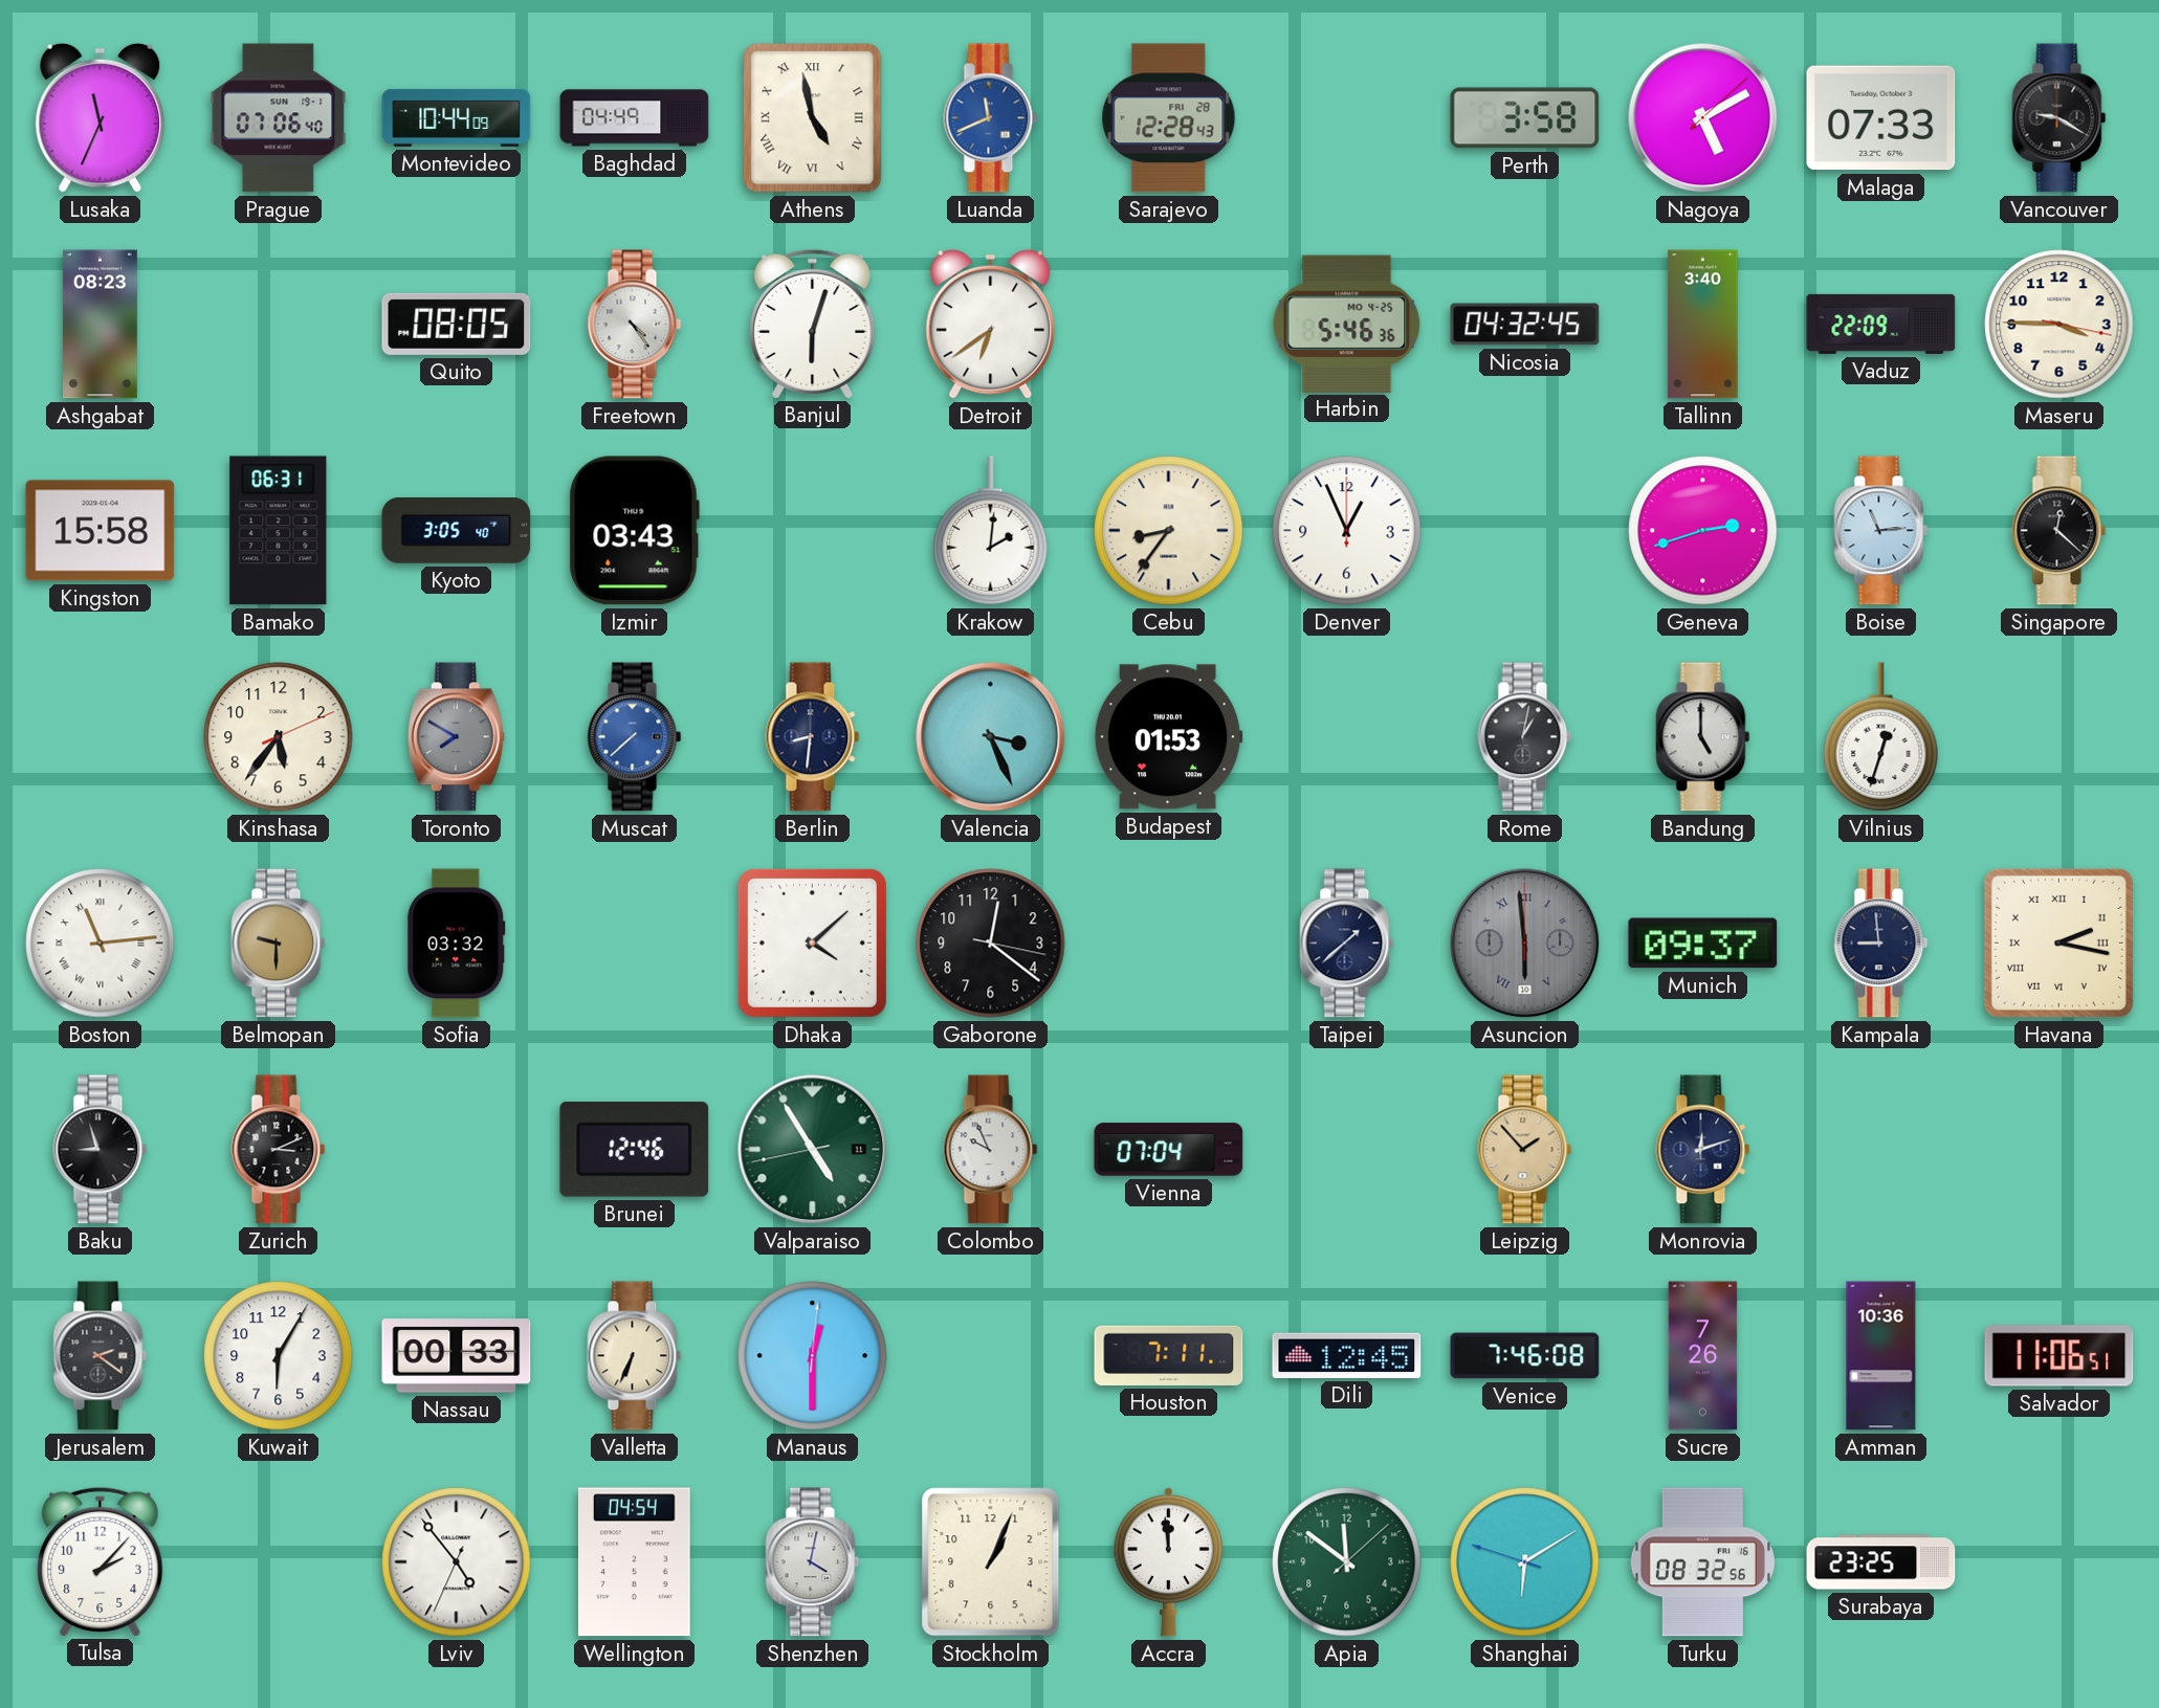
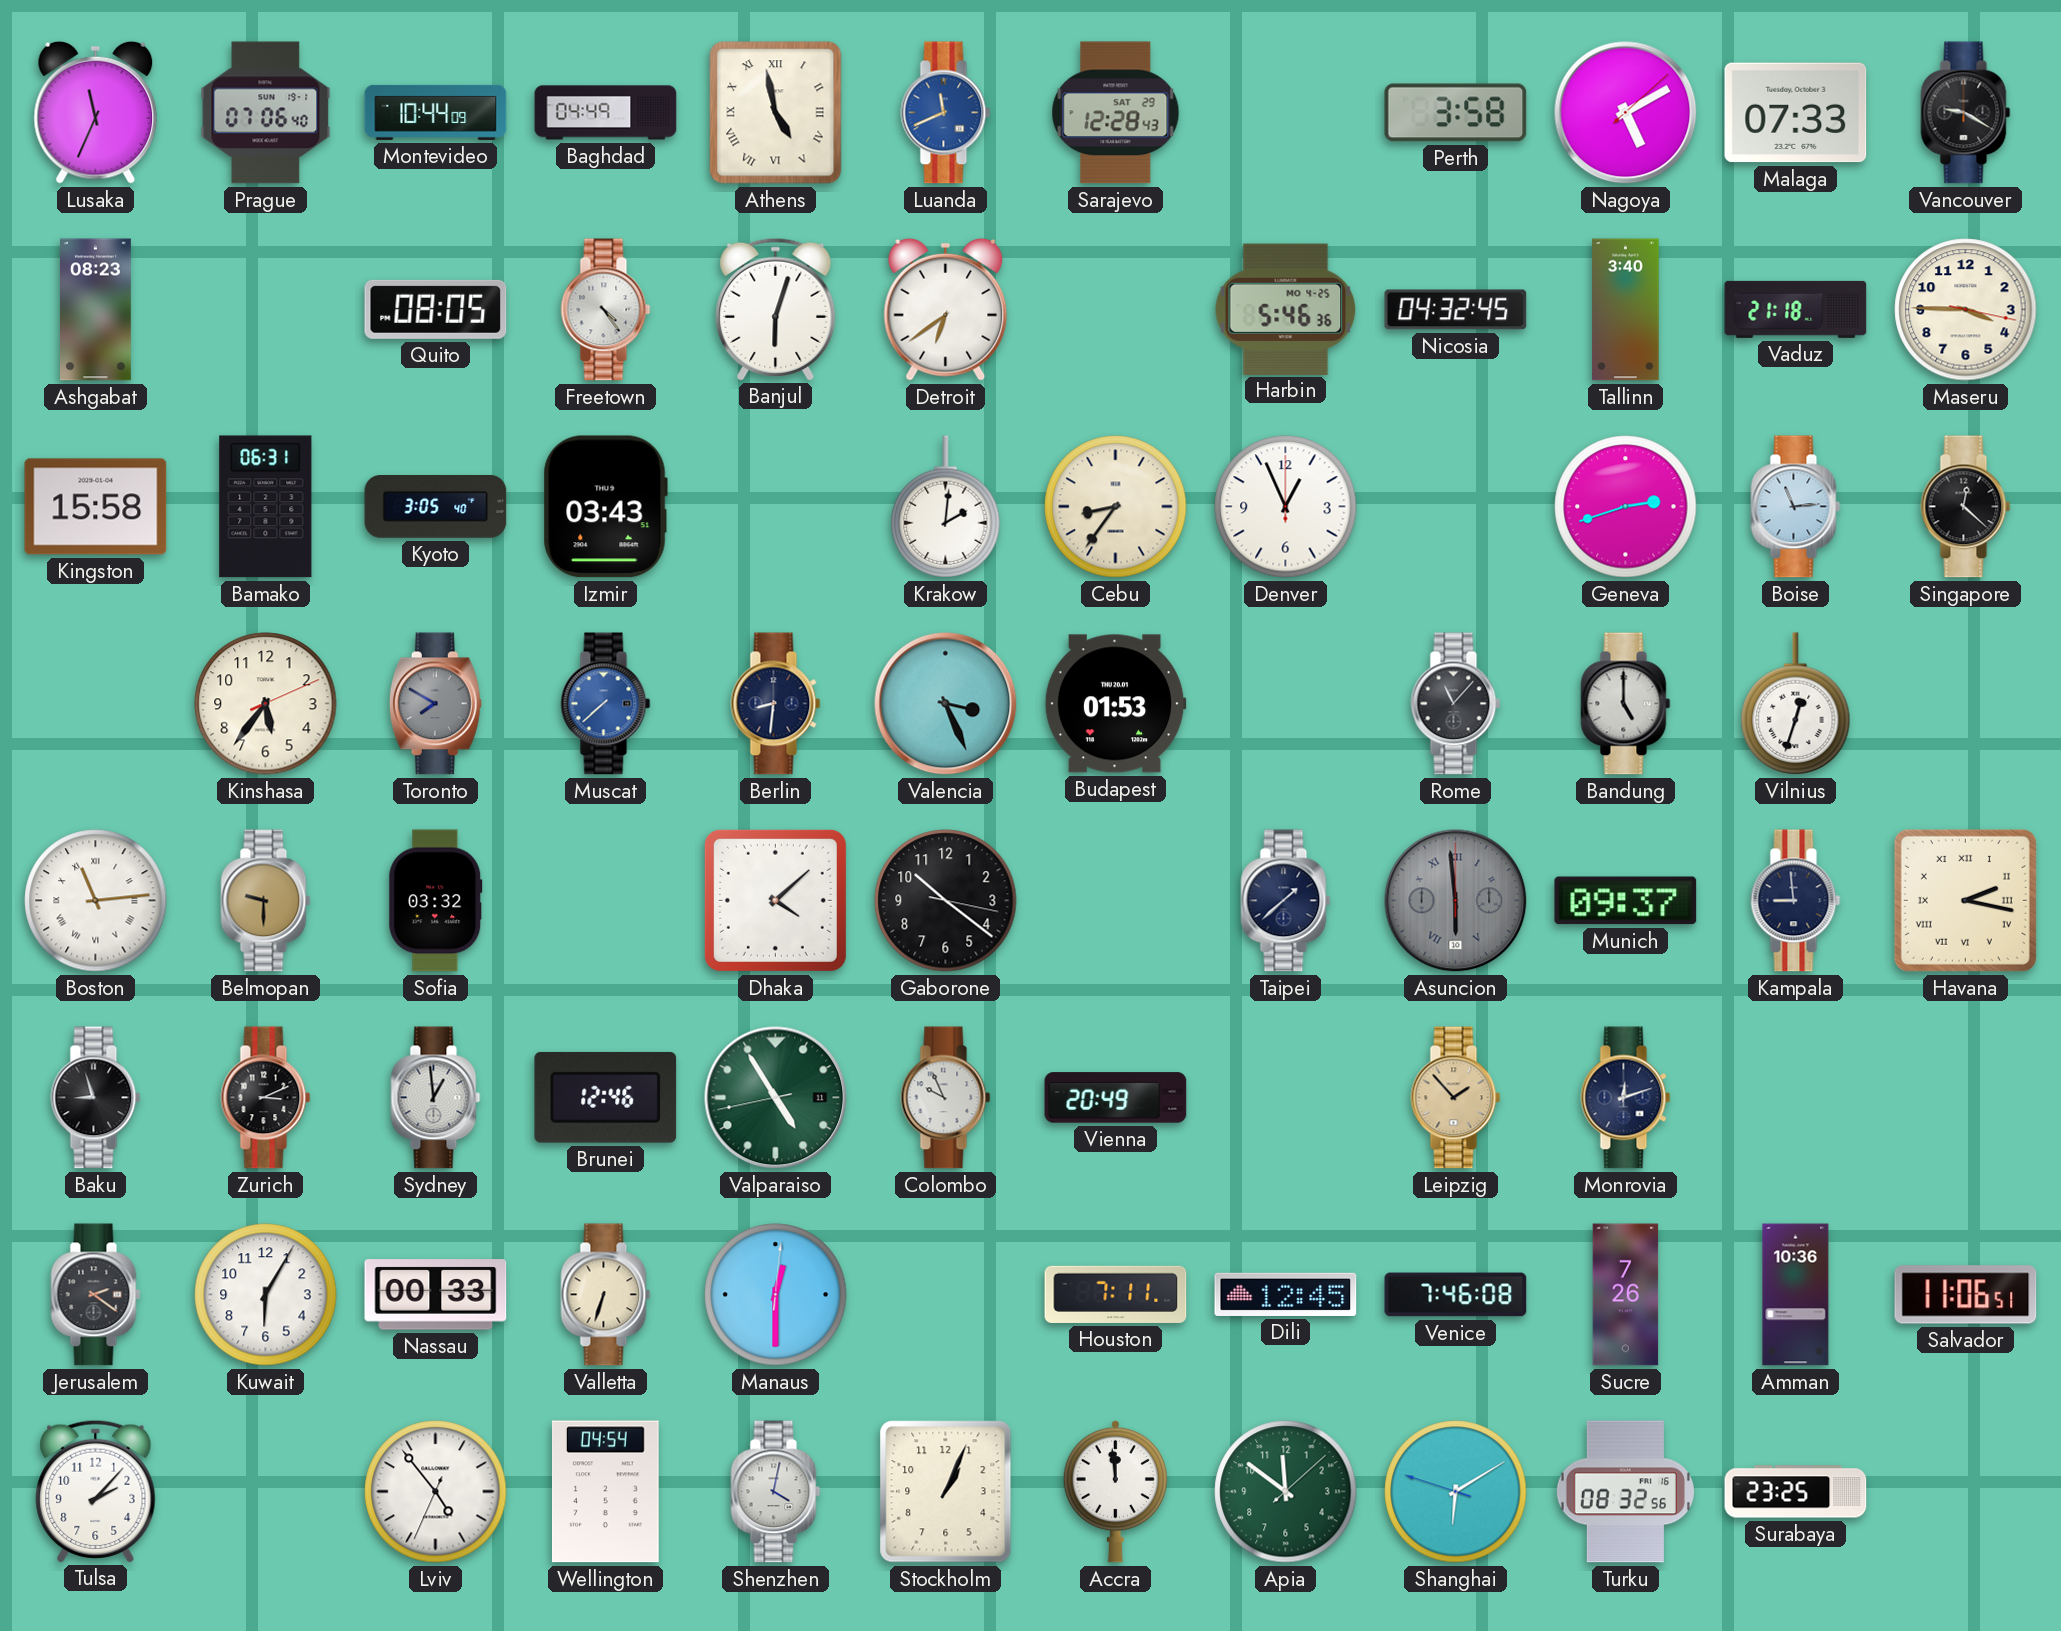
Sarajevo date: FRI 28 -> SAT 29
Vaduz: 22:09 -> 21:18
Rome: 1:02 -> 11:07
Gaborone: 12:21 -> 10:21
Sydney: none -> 12:59
Vienna: 07:04 -> 20:49
Valletta: 6:34 -> 6:33
